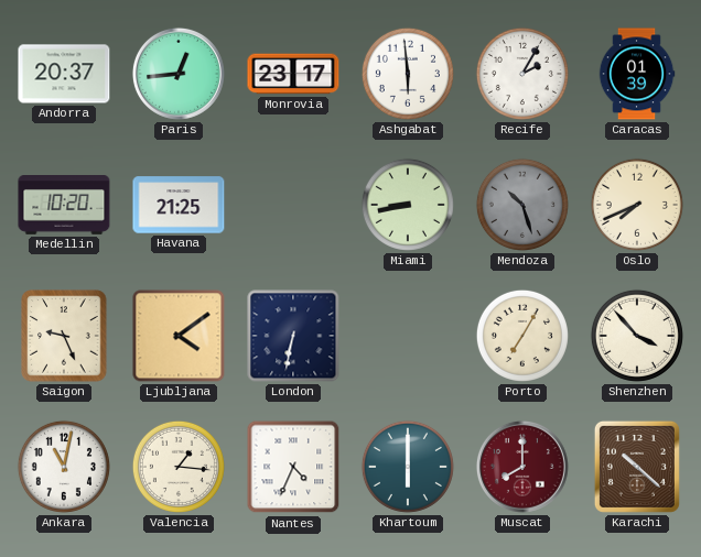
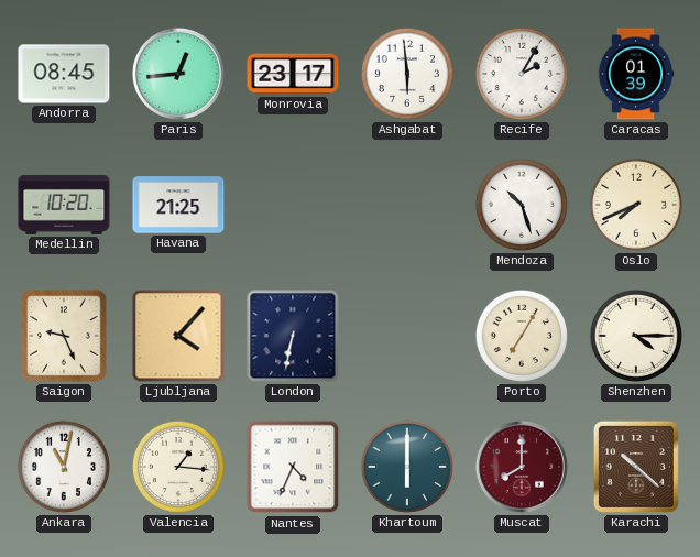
Andorra: 20:37 -> 08:45
Miami: 8:43 -> none
Mendoza dial: grey -> white
Ljubljana: 4:09 -> 4:07
Shenzhen: 3:53 -> 4:15
